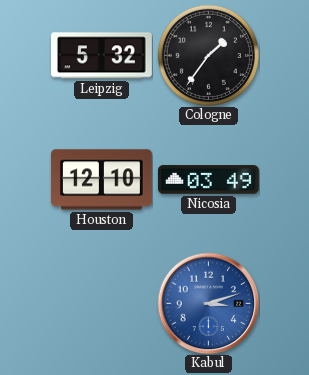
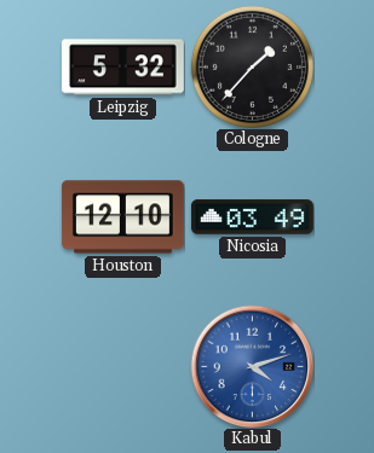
Cologne: 1:36 -> 1:37
Kabul: 3:12 -> 4:12
